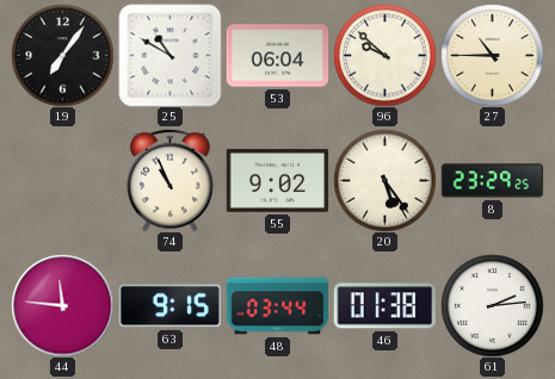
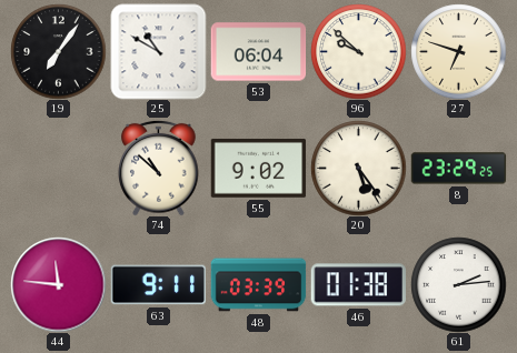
27: 10:45 -> 6:48
74: 10:56 -> 10:52
63: 9:15 -> 9:11
48: 03:44 -> 03:39
